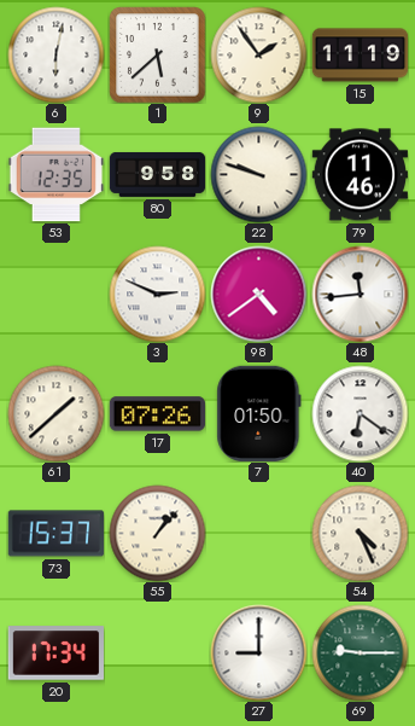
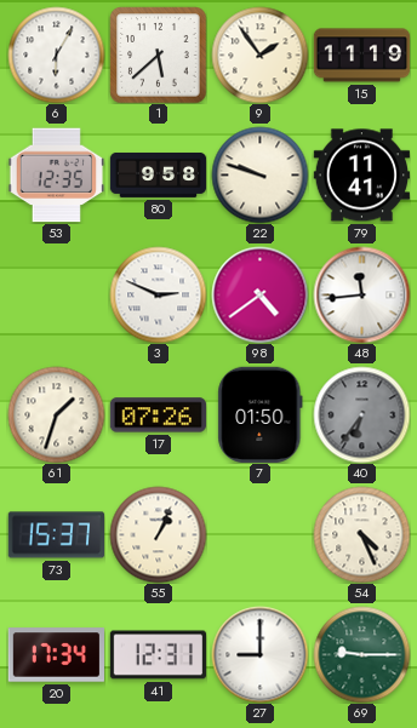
6: 6:02 -> 6:05
79: 11:46 -> 11:41
61: 1:38 -> 1:33
40: 6:21 -> 6:36
40 dial: white -> grey
55: 1:07 -> 1:04
41: none -> 12:31
